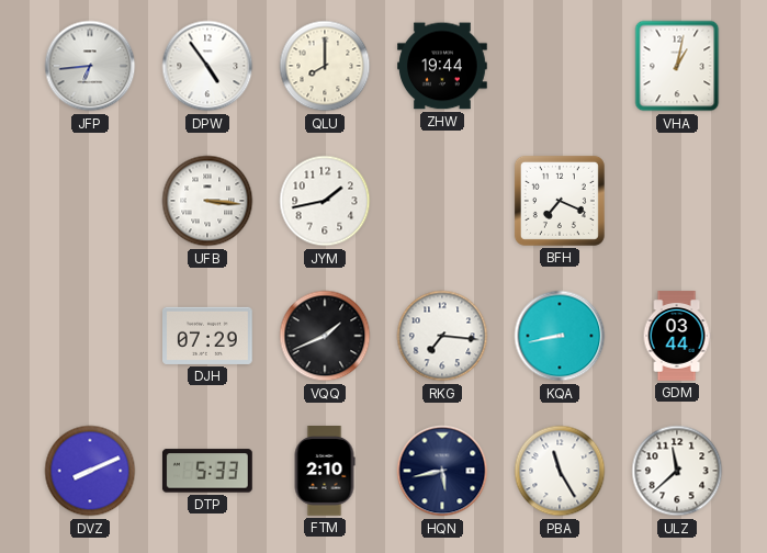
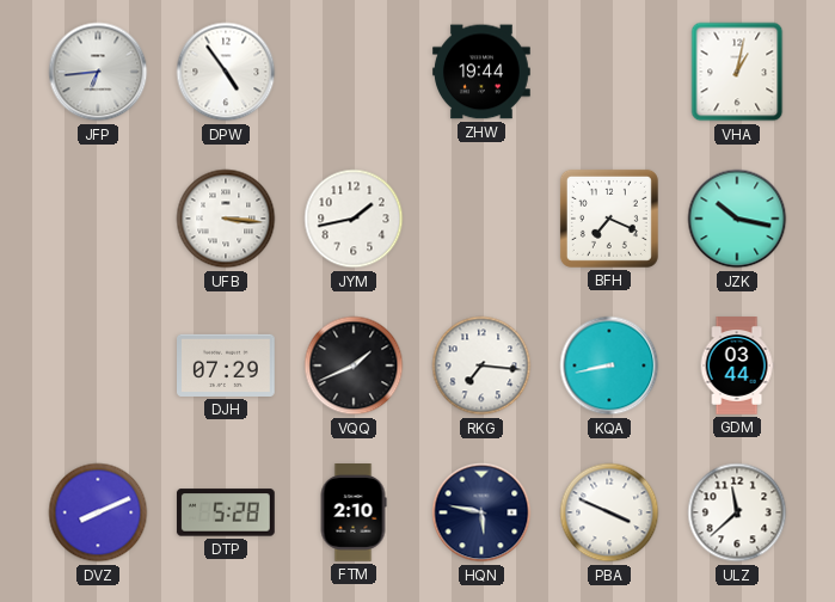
QLU: 8:00 -> none
JZK: none -> 10:17
DTP: 5:33 -> 5:28
HQN: 5:43 -> 5:47
PBA: 11:25 -> 3:49
